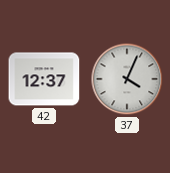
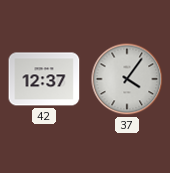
37: 4:04 -> 4:06
